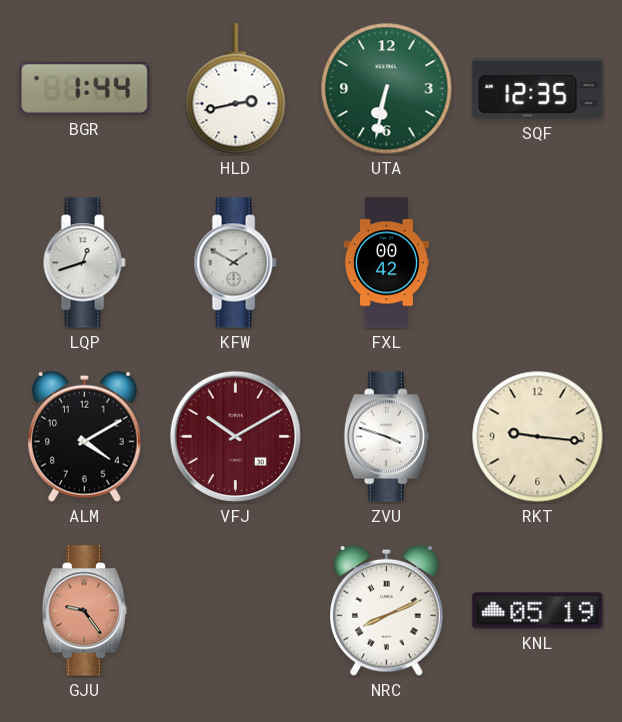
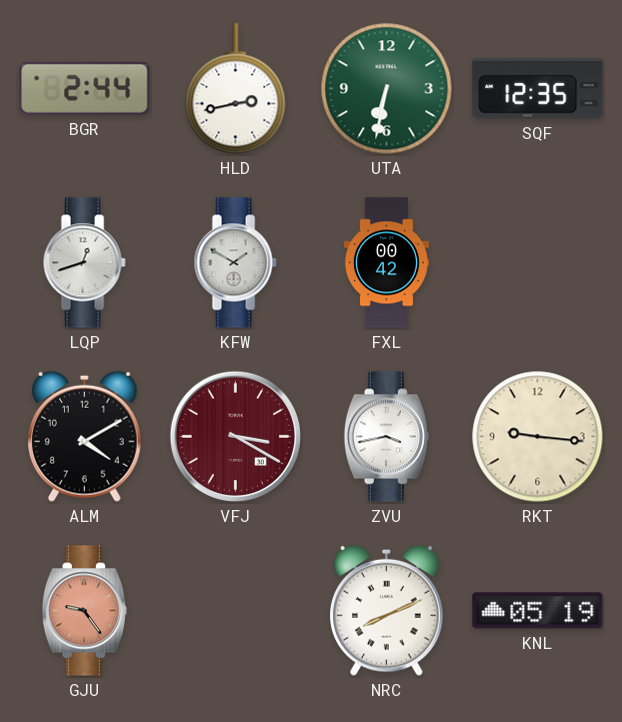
BGR: 1:44 -> 2:44
VFJ: 10:10 -> 3:20
ZVU: 3:48 -> 3:43
